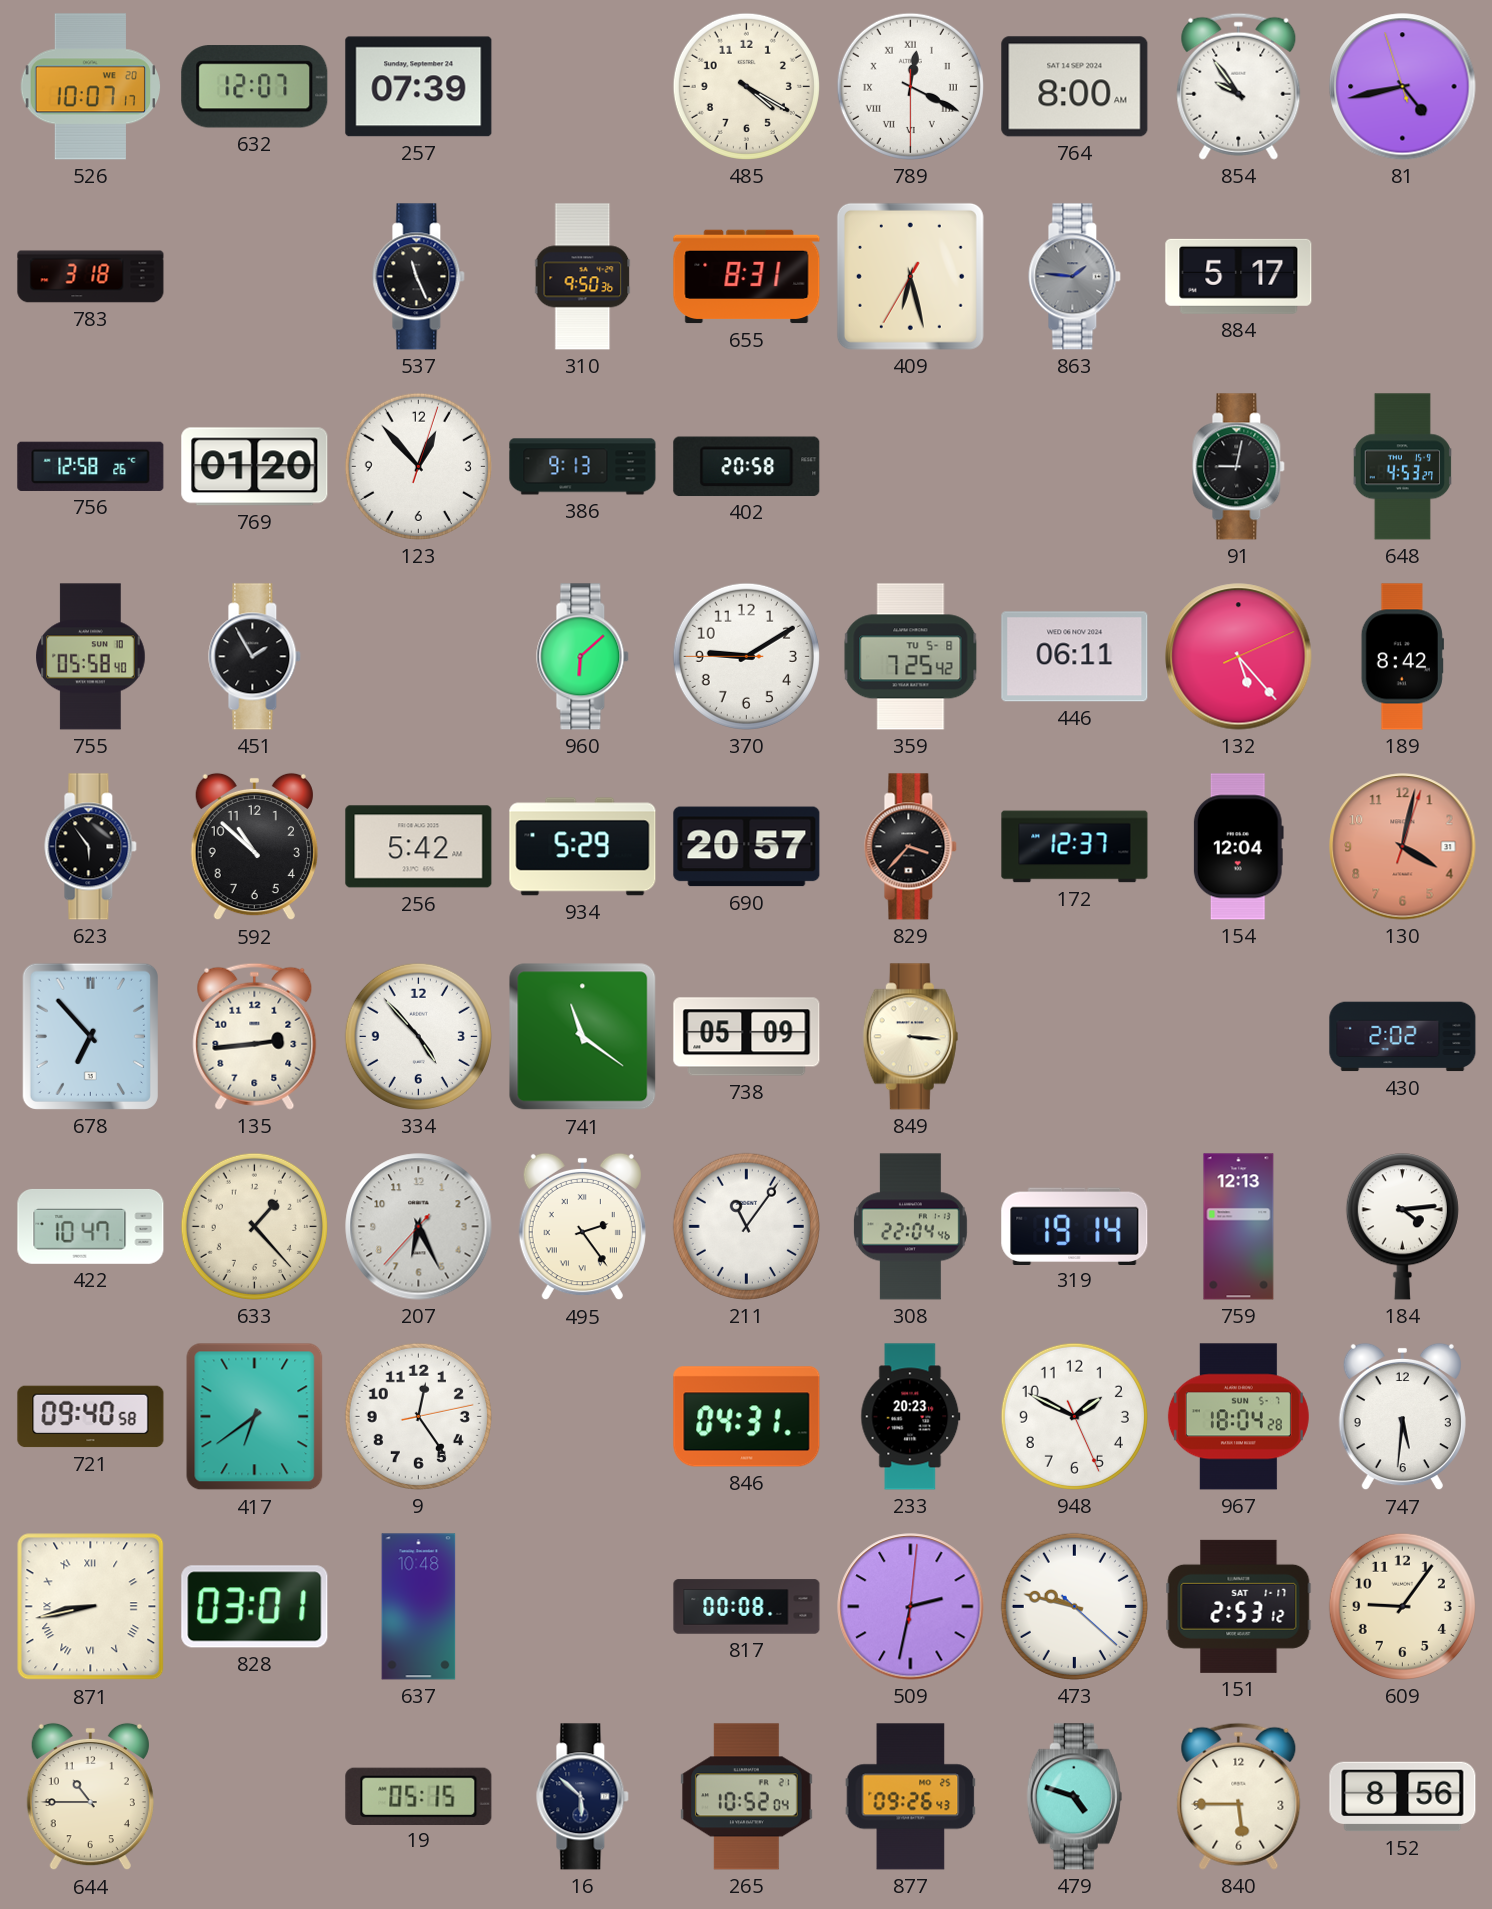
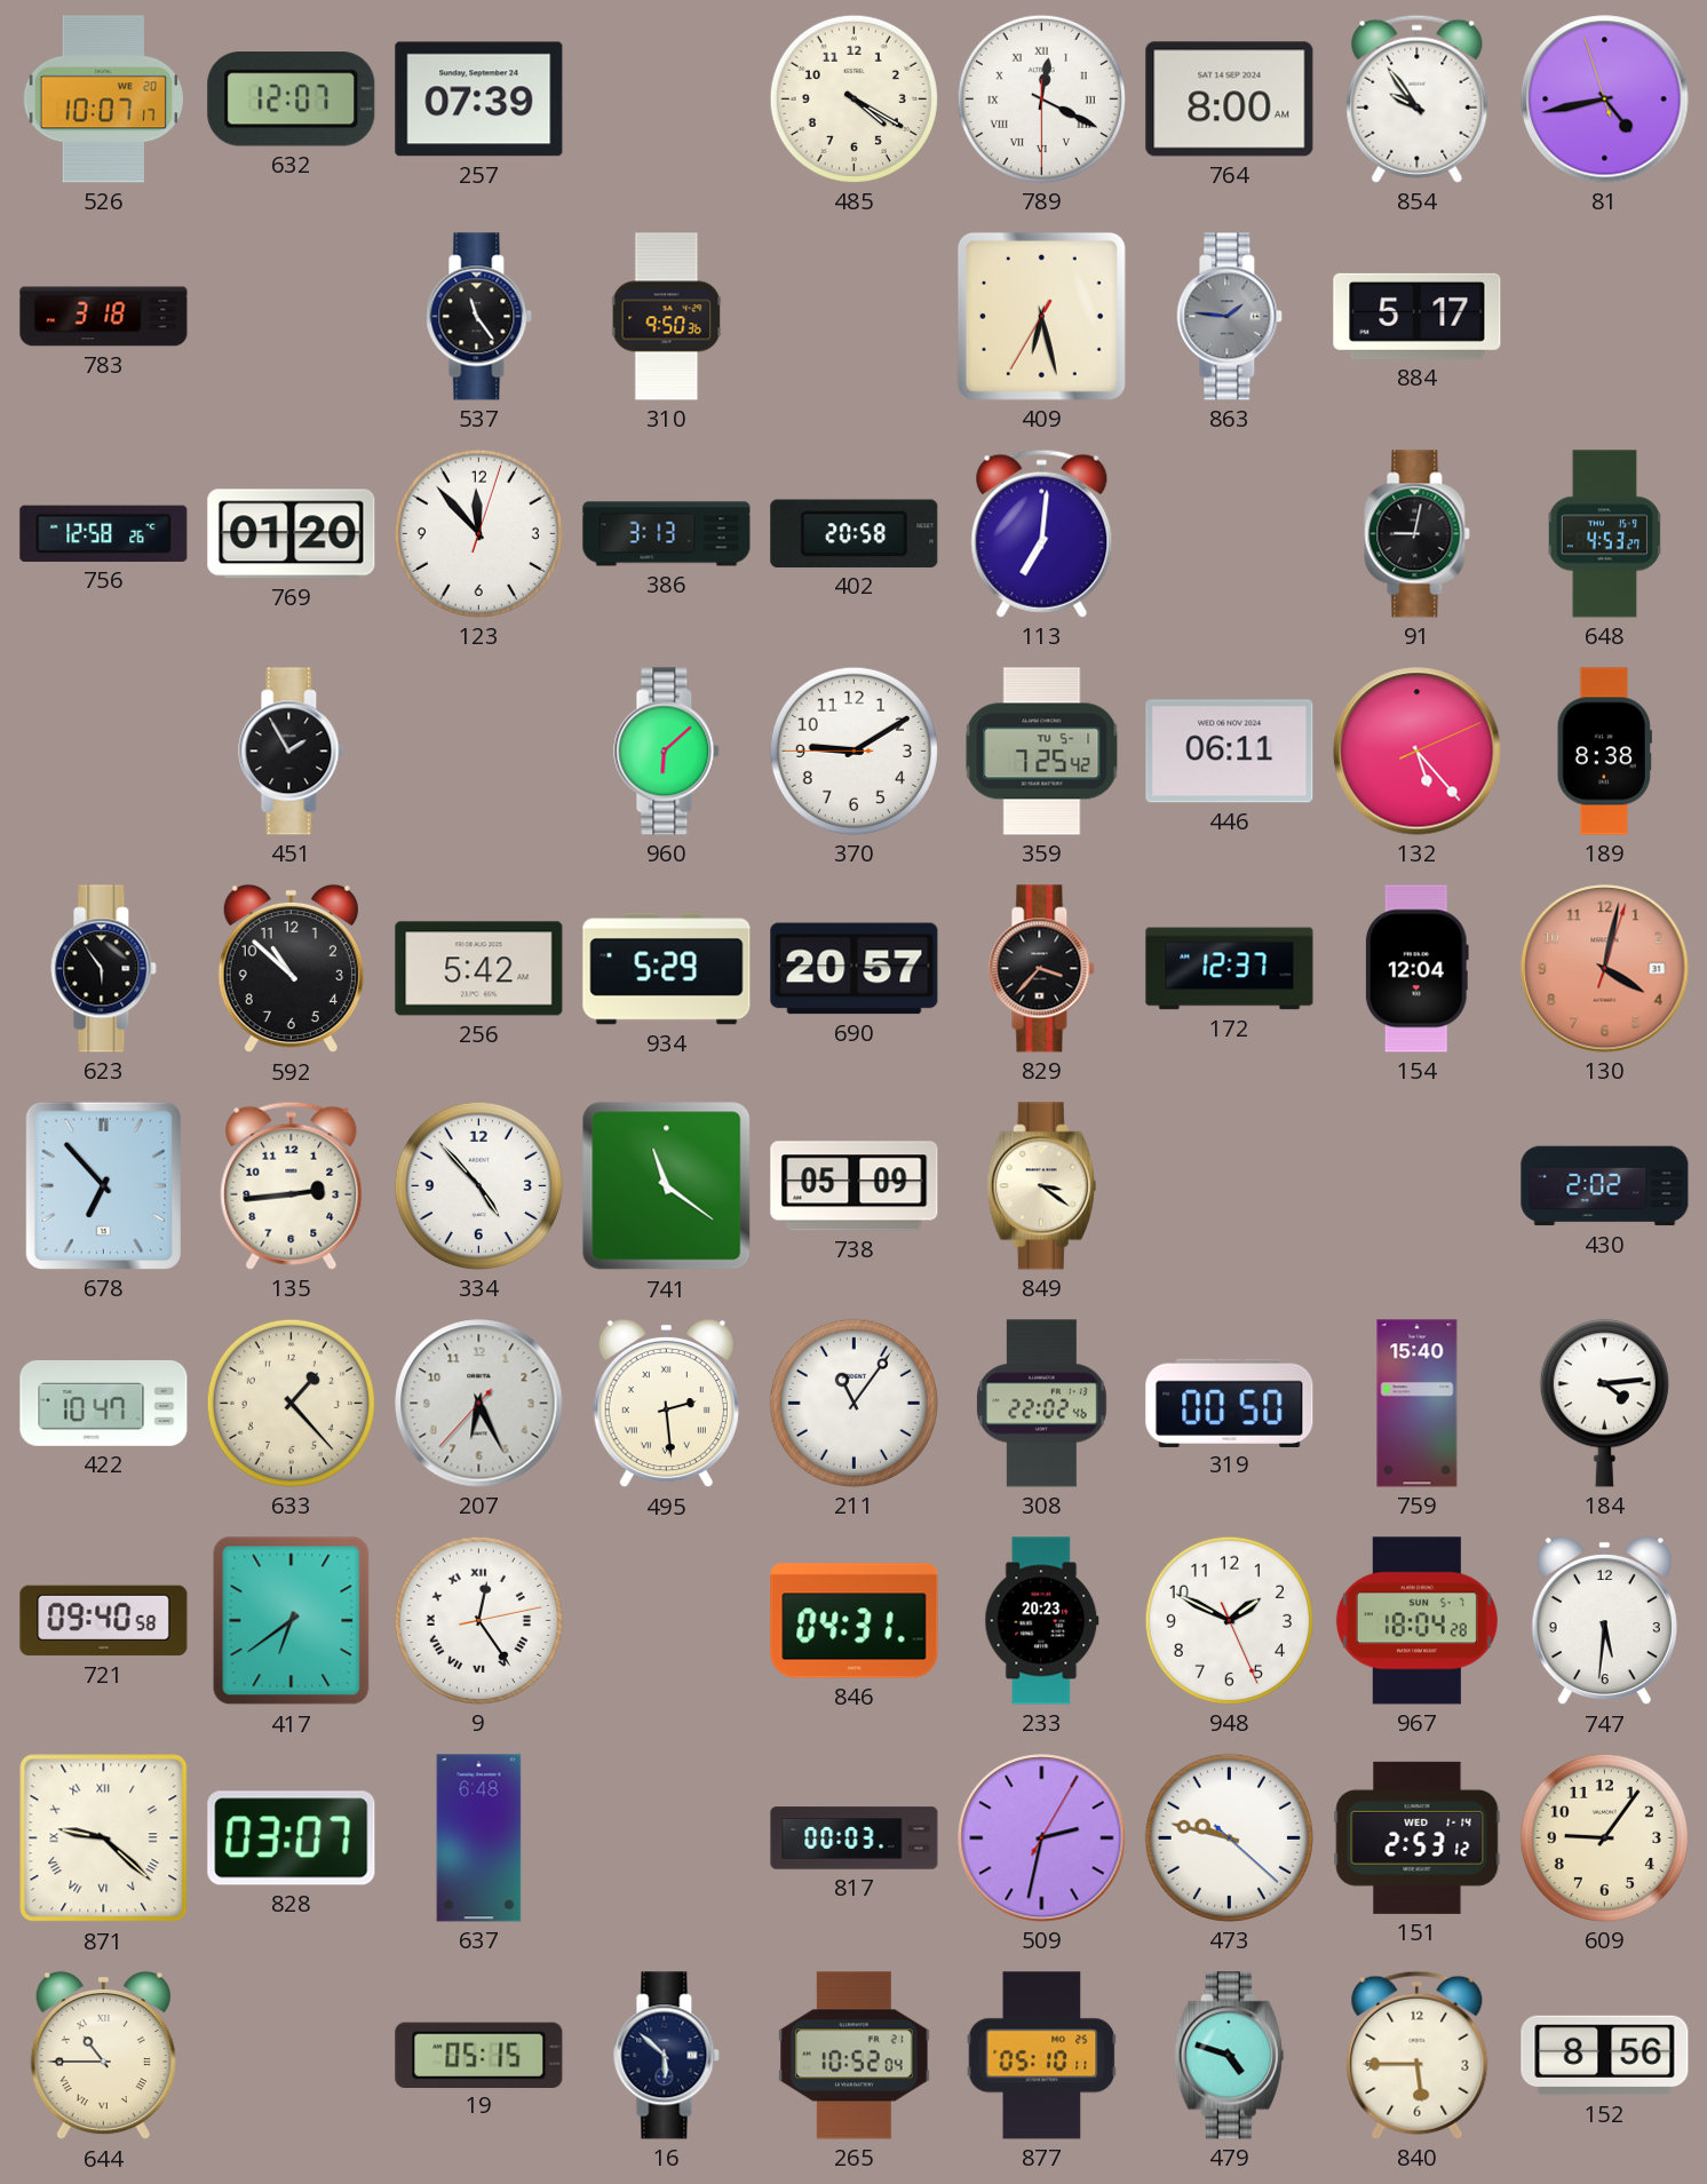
537: 11:26 -> 11:24
655: 8:31 -> none
123: 12:53 -> 11:53
386: 9:13 -> 3:13
113: none -> 7:01
755: 05:58 -> none
359 date: TU 5-8 -> TU 5-1
189: 8:42 -> 8:38
849: 3:16 -> 3:21
495: 2:24 -> 2:29
308: 22:04 -> 22:02
319: 19:14 -> 00:50
759: 12:13 -> 15:40
9 numerals: Arabic -> Roman
871: 8:43 -> 9:22
828: 03:01 -> 03:07
637: 10:48 -> 6:48
817: 00:08 -> 00:03
509: 2:32:01 -> 2:32:05
151 date: SAT 1-17 -> WED 1-14
644 numerals: Arabic -> Roman
877: 09:26 -> 05:10
